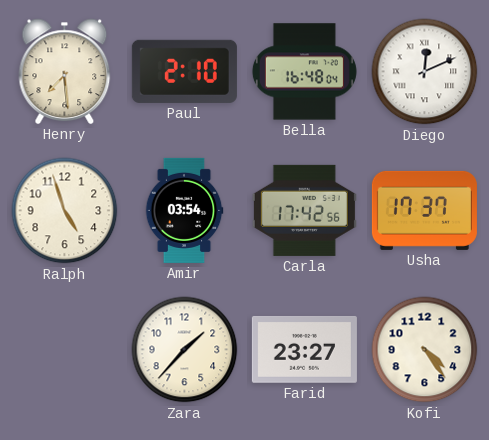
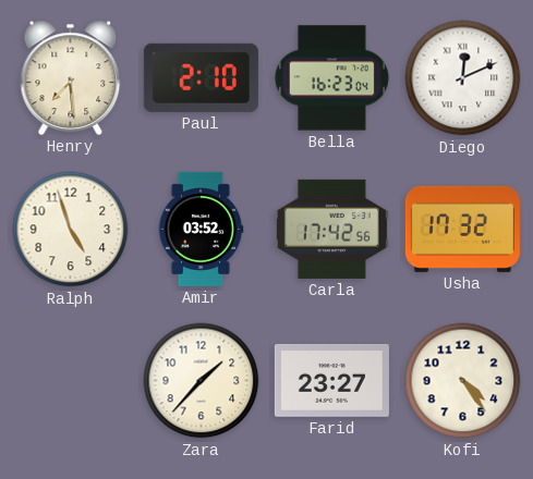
Bella: 16:48 -> 16:23
Amir: 03:54 -> 03:52
Usha: 17:37 -> 17:32
